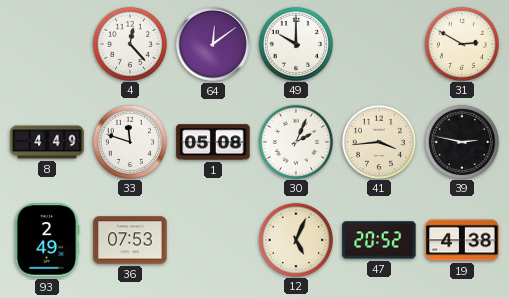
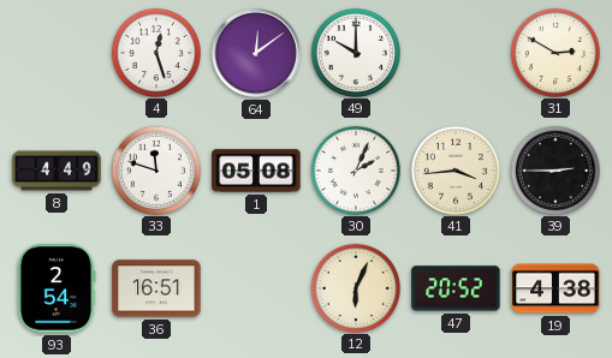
4: 12:23 -> 12:27
39: 2:47 -> 2:45
93: 2:49 -> 2:54
36: 07:53 -> 16:51
12: 5:04 -> 6:04
